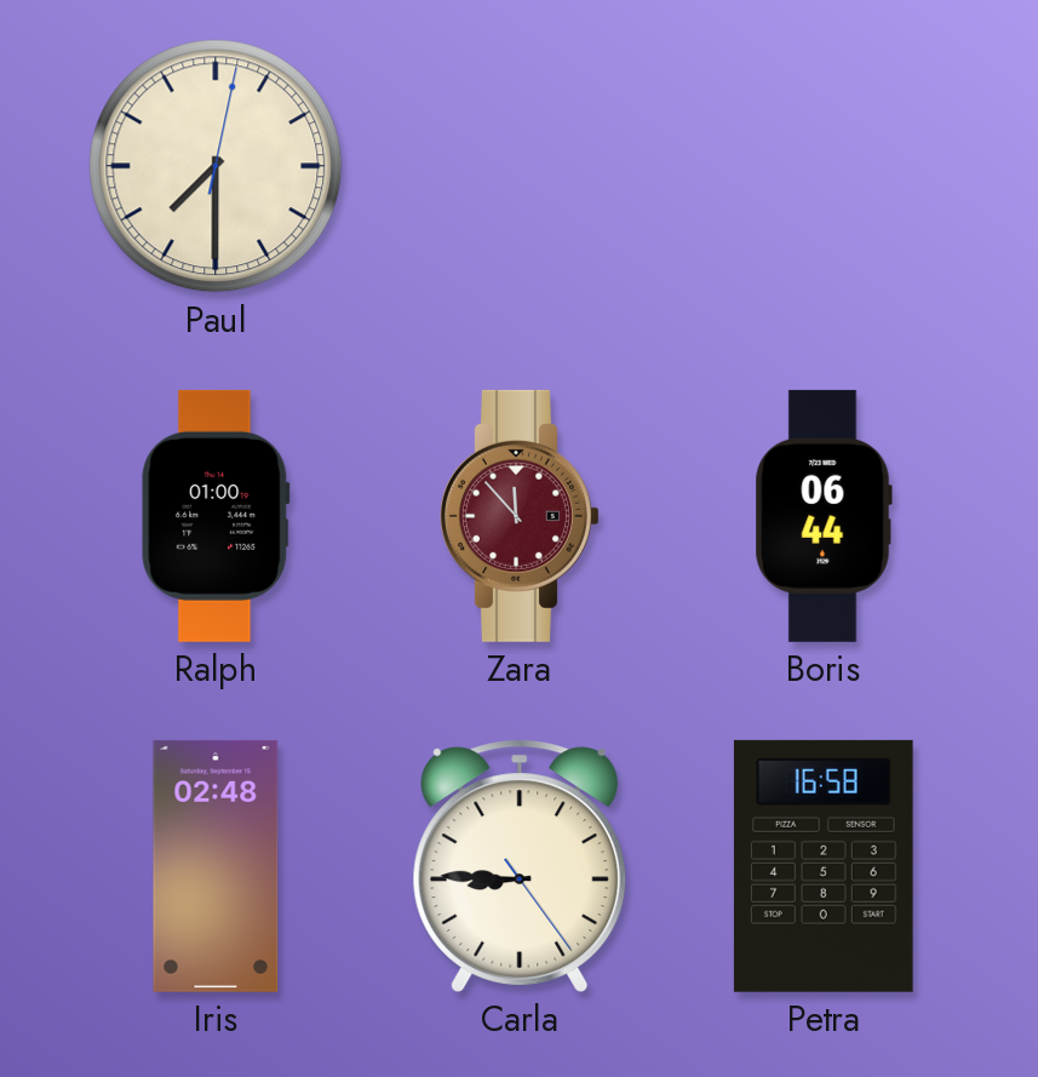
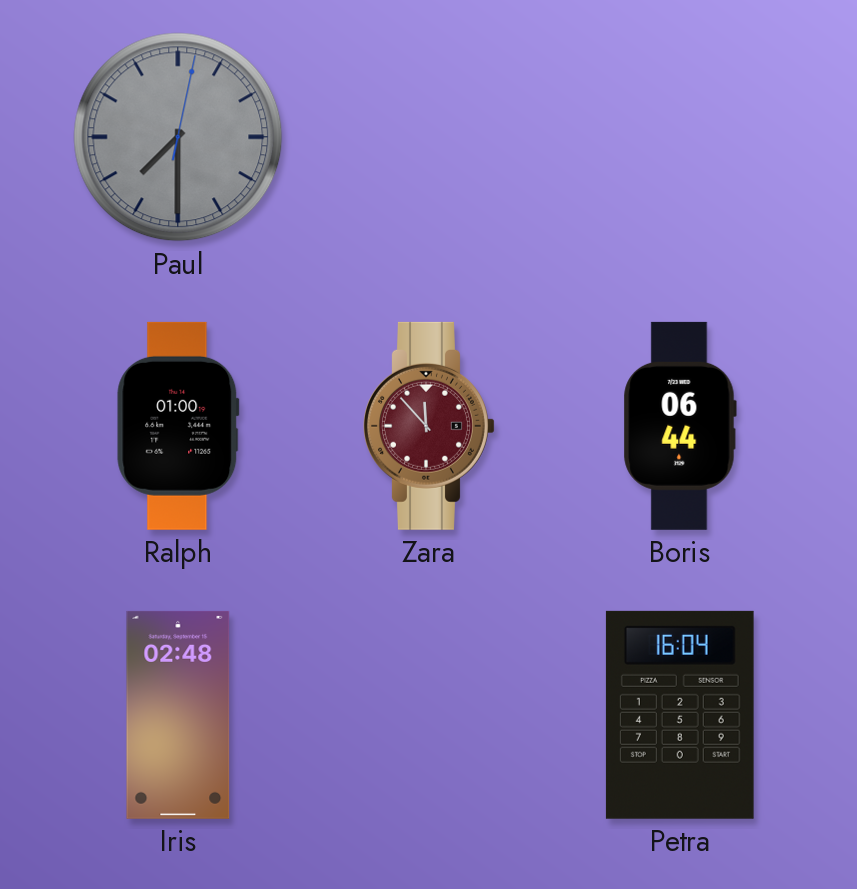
Paul dial: cream -> grey
Carla: 8:45 -> none
Petra: 16:58 -> 16:04
